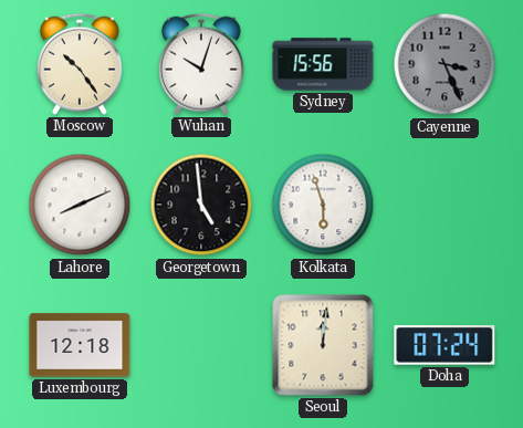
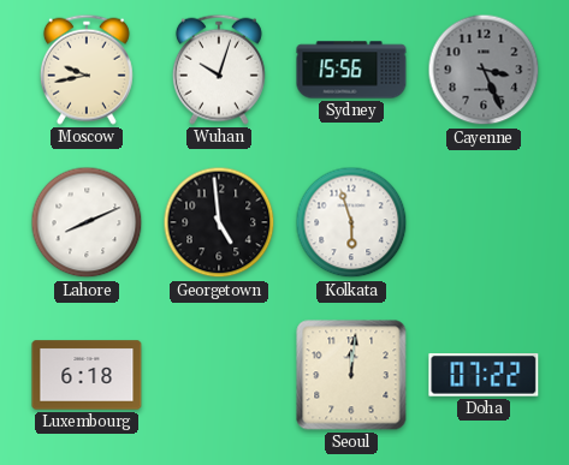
Moscow: 10:24 -> 9:43
Luxembourg: 12:18 -> 6:18
Doha: 07:24 -> 07:22
